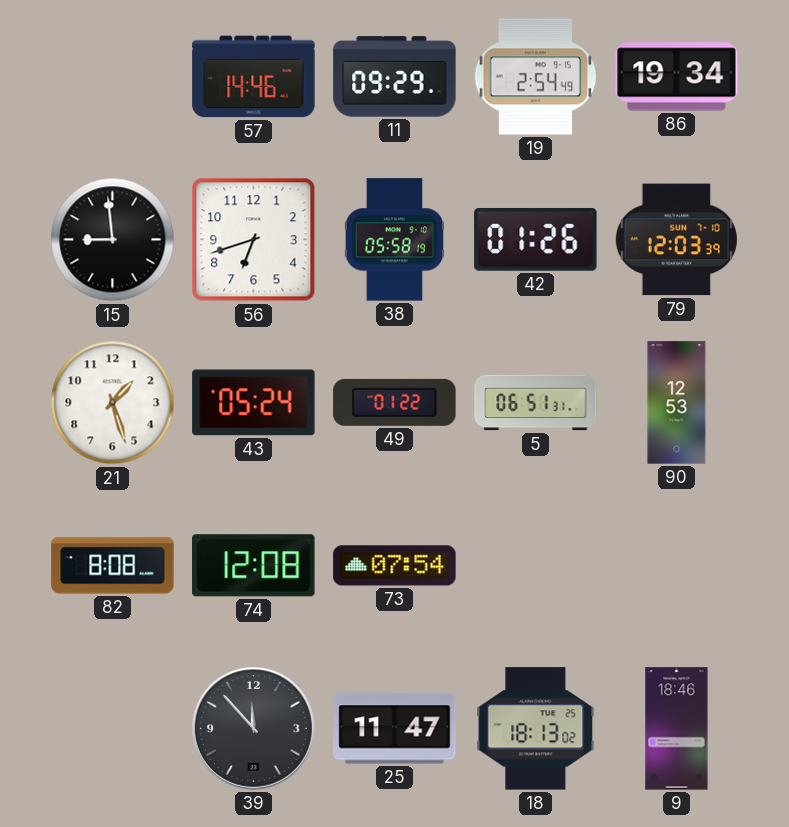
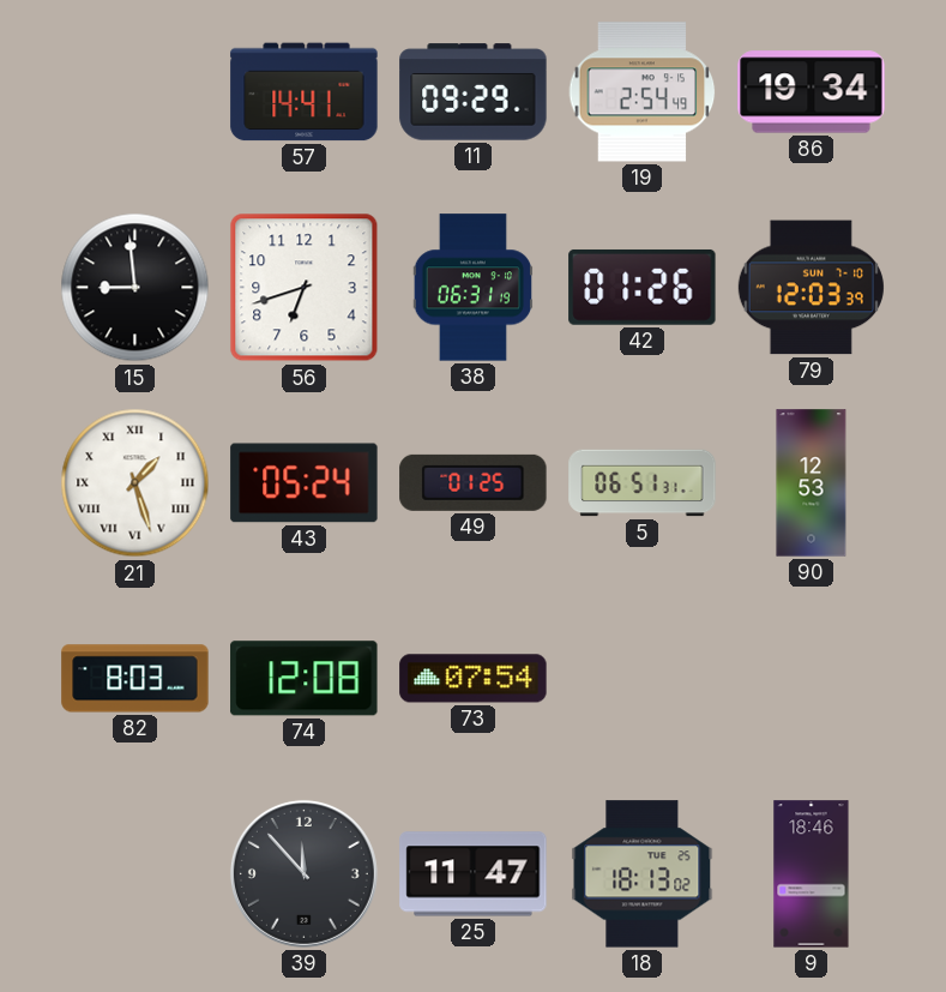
57: 14:46 -> 14:41
38: 05:58 -> 06:31
21 numerals: Arabic -> Roman
49: 01:22 -> 01:25
82: 8:08 -> 8:03
